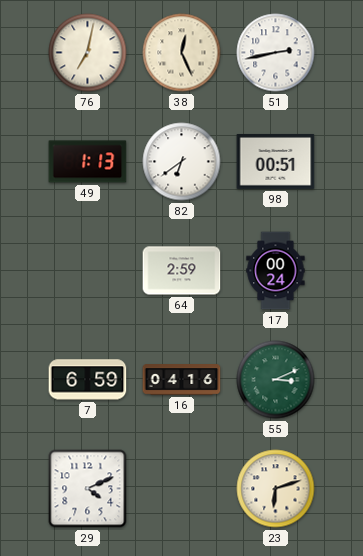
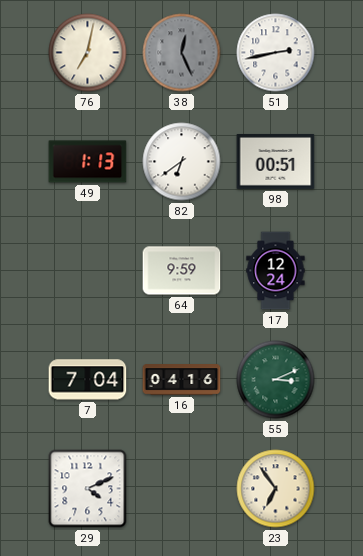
38 dial: cream -> grey
64: 2:59 -> 9:59
17: 00:24 -> 12:24
7: 6:59 -> 7:04
23: 6:12 -> 6:54
